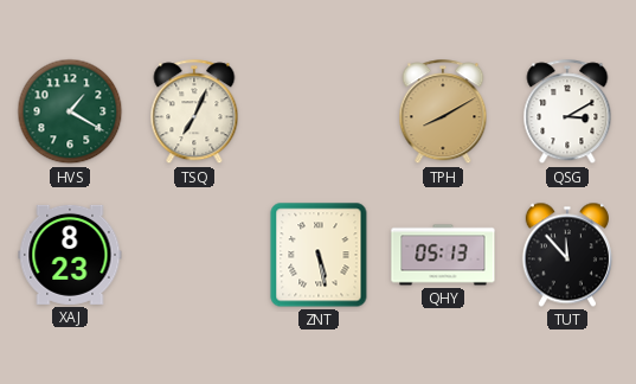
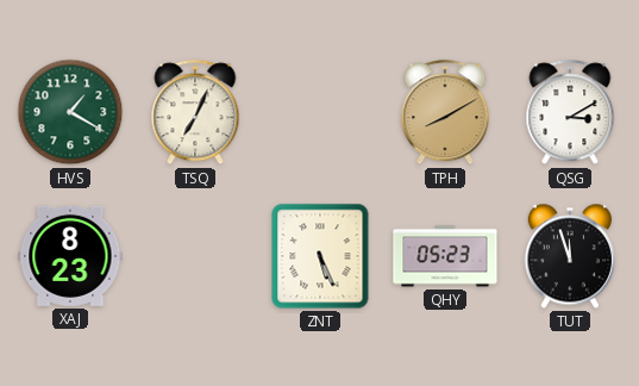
ZNT: 5:28 -> 5:26
QHY: 05:13 -> 05:23
TUT: 11:53 -> 11:57
